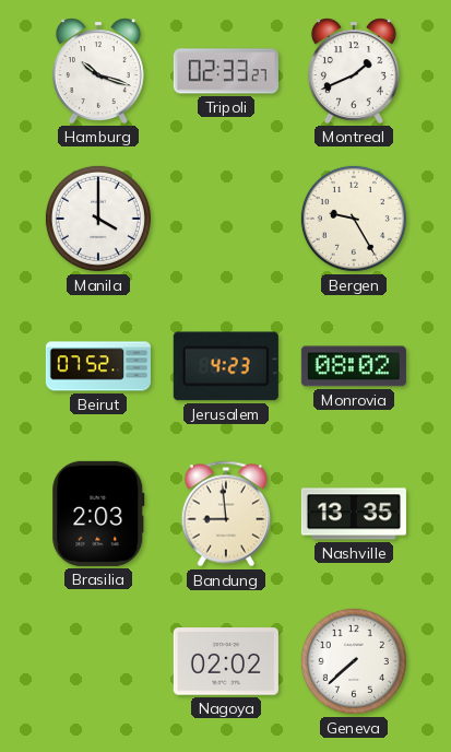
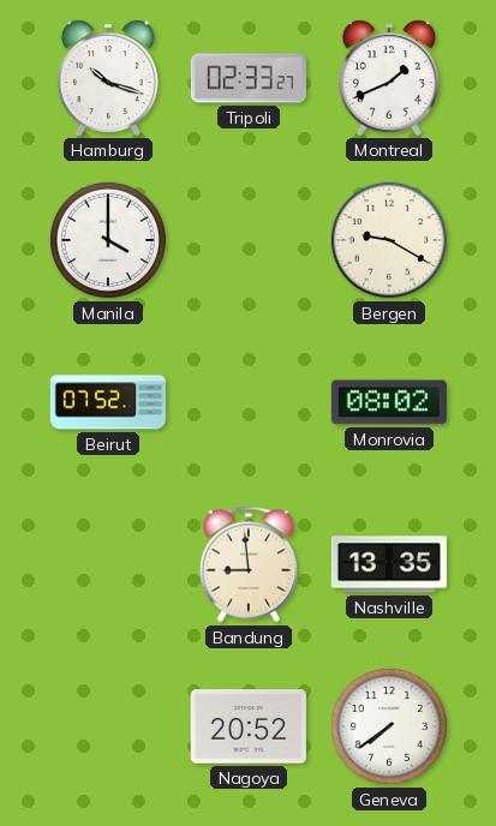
Bergen: 9:25 -> 9:20
Jerusalem: 4:23 -> none
Brasilia: 2:03 -> none
Nagoya: 02:02 -> 20:52
Geneva: 7:38 -> 7:39
